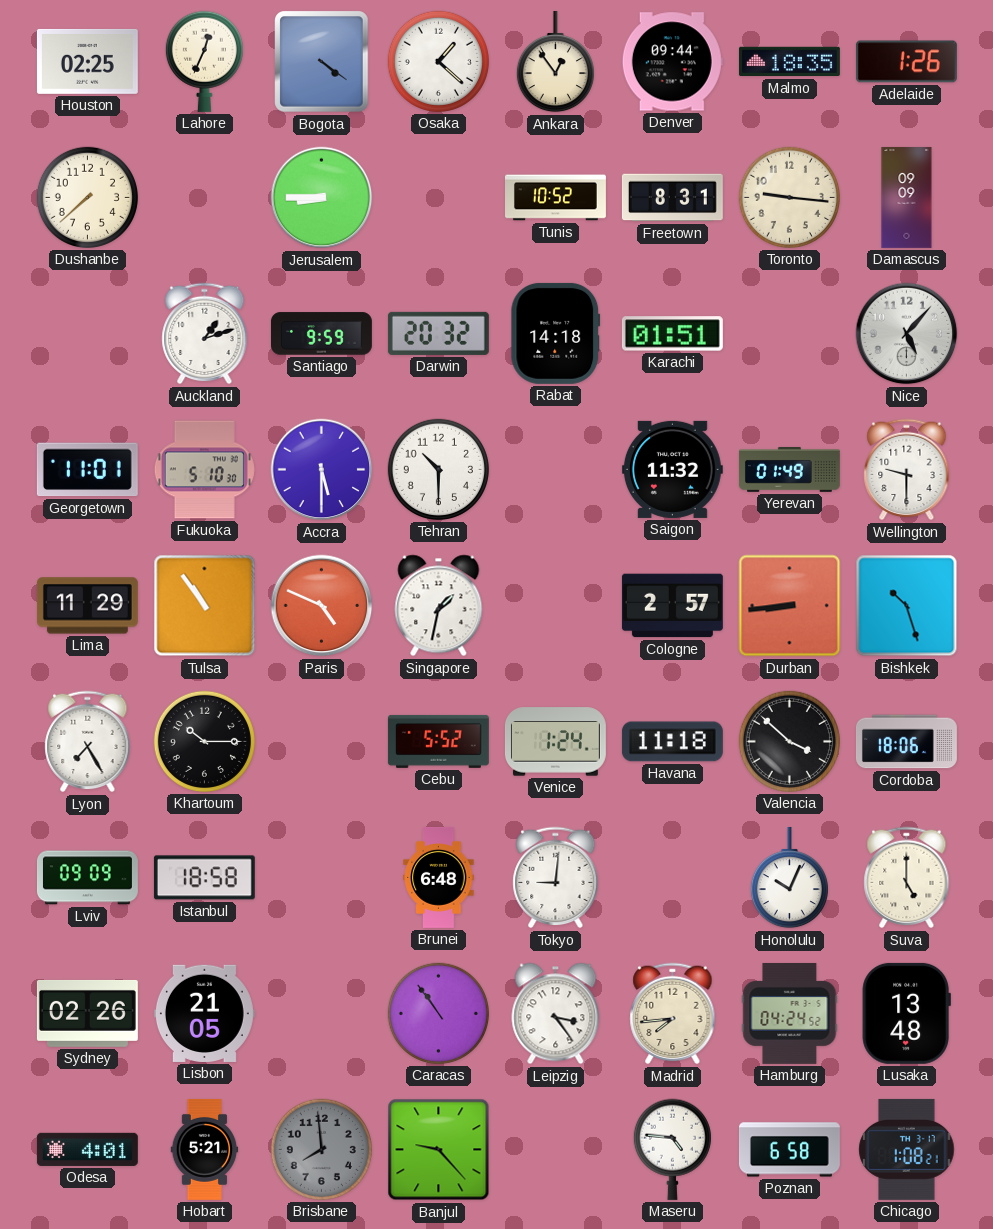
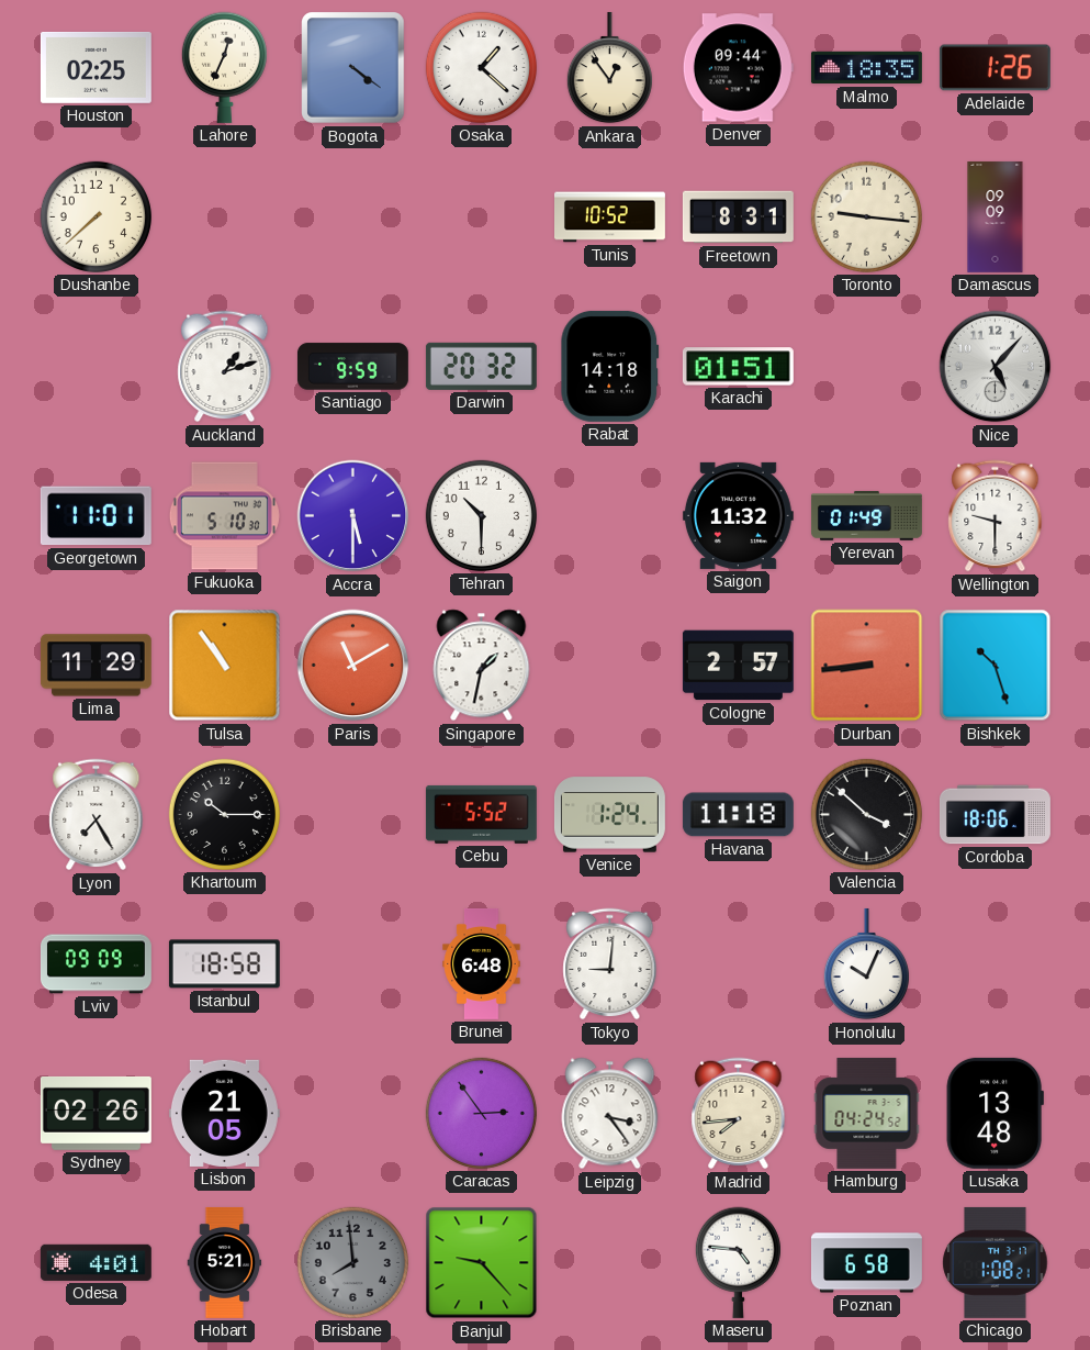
Jerusalem: 8:45 -> none
Paris: 4:49 -> 11:10
Suva: 5:00 -> none
Caracas: 10:54 -> 2:54
